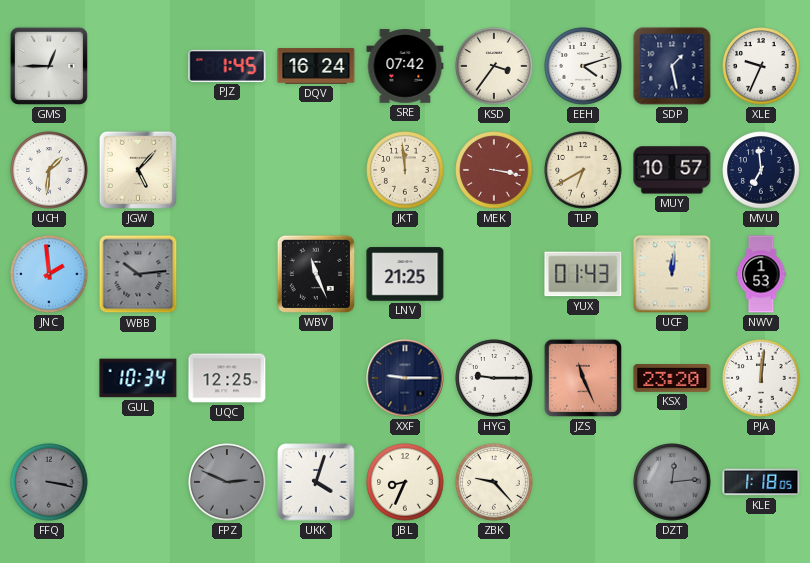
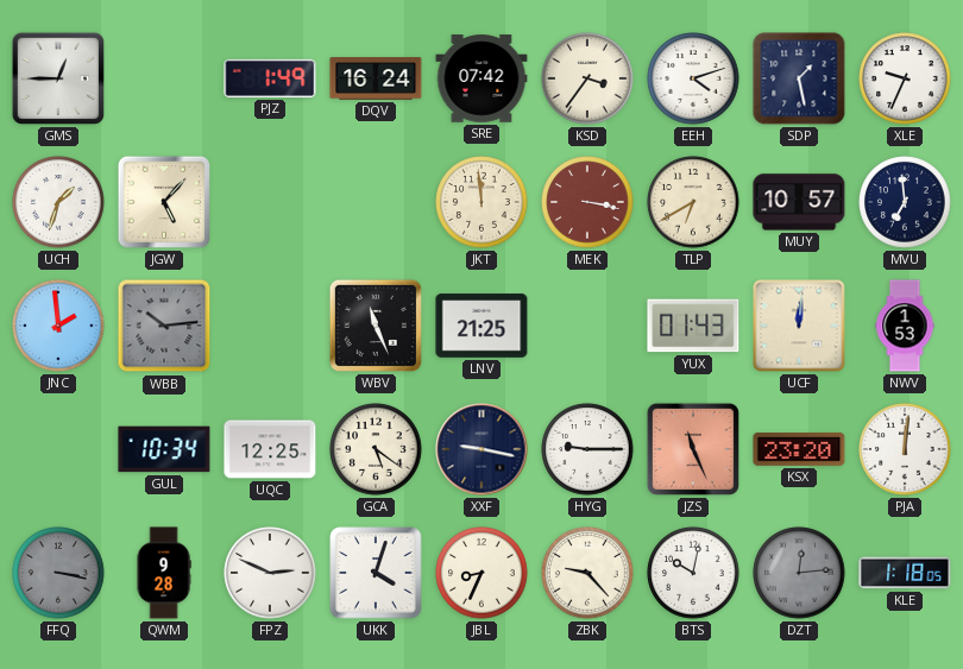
PJZ: 1:45 -> 1:49
UCH: 1:31 -> 1:33
GCA: none -> 5:21
XXF: 9:15 -> 9:17
QWM: none -> 9:28
FPZ dial: grey -> white
BTS: none -> 10:02
